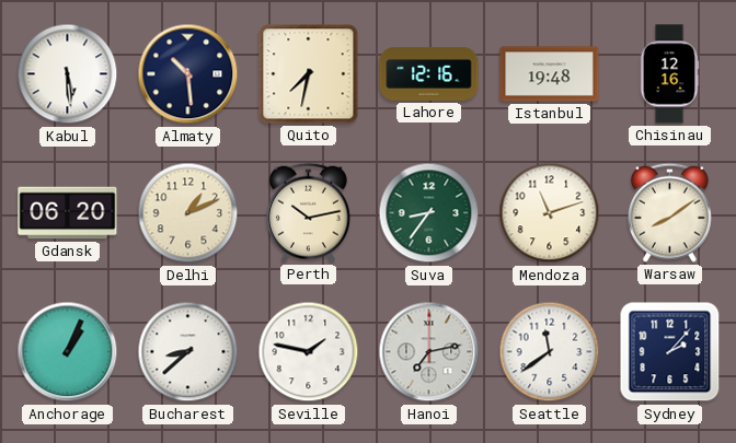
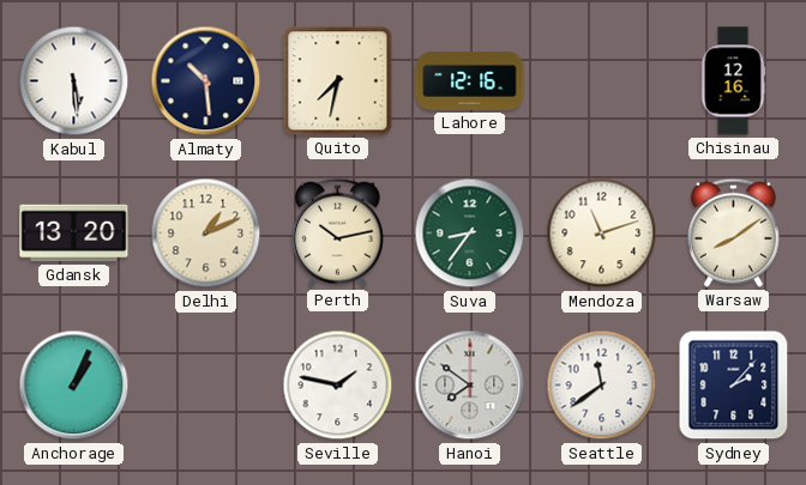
Istanbul: 19:48 -> none
Gdansk: 06:20 -> 13:20
Bucharest: 8:38 -> none
Hanoi: 7:13 -> 7:51
